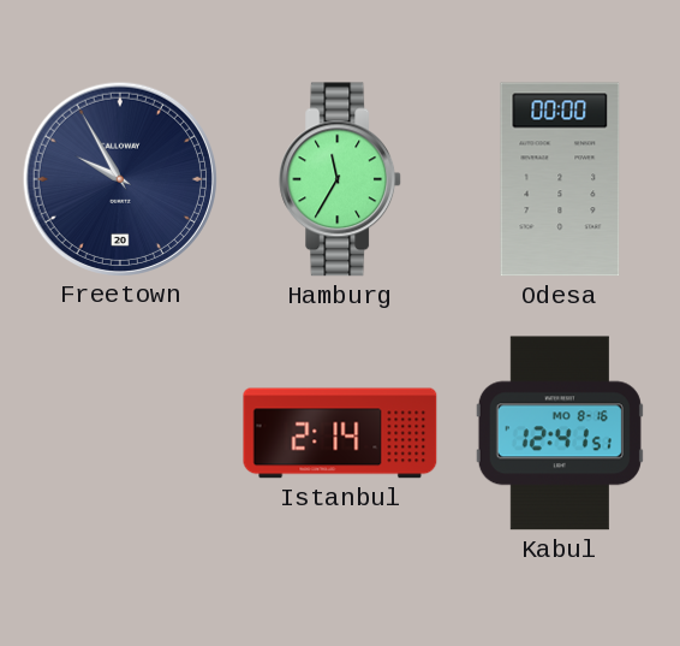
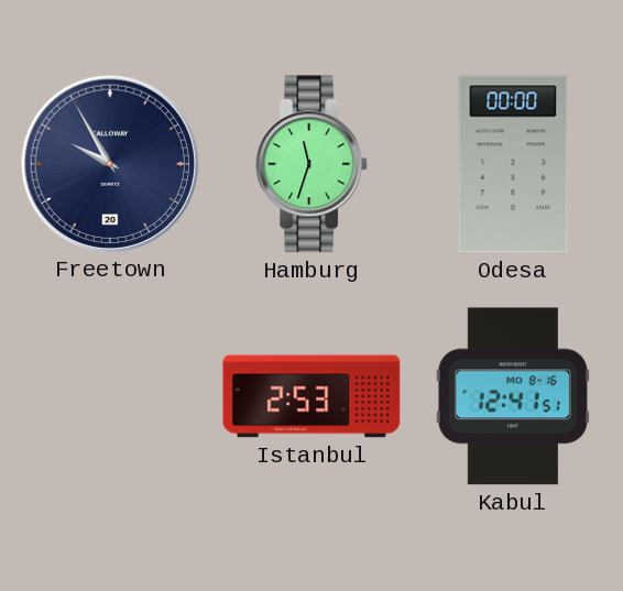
Hamburg: 11:35 -> 11:33
Istanbul: 2:14 -> 2:53
